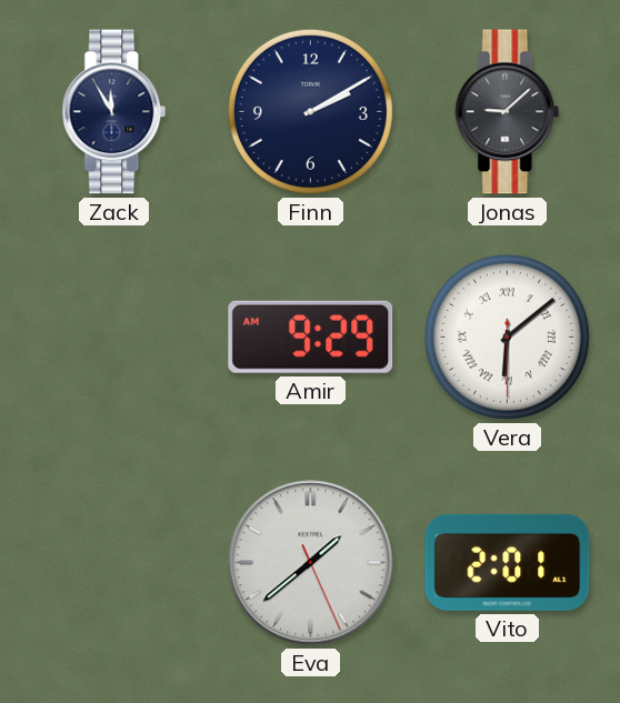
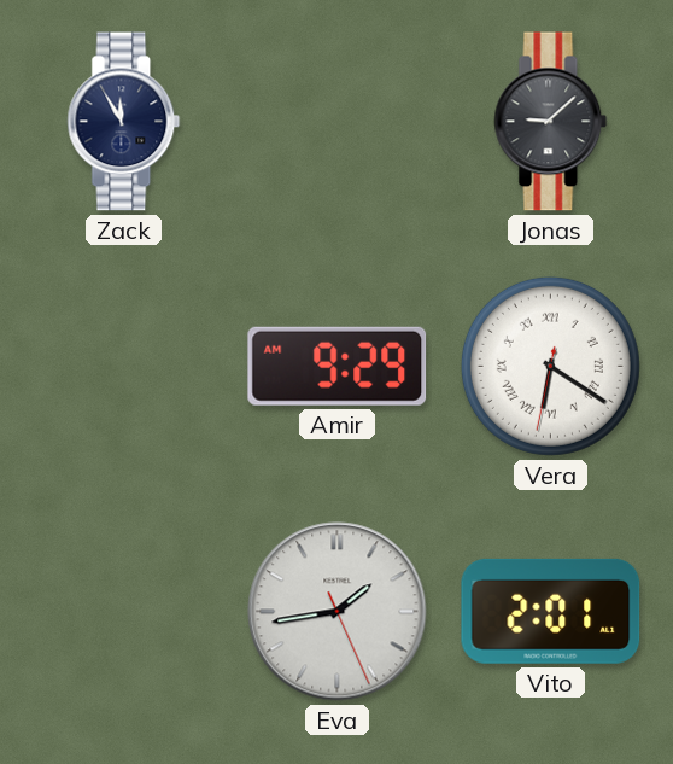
Finn: 2:10 -> none
Vera: 6:08 -> 6:20
Eva: 1:38 -> 1:43
